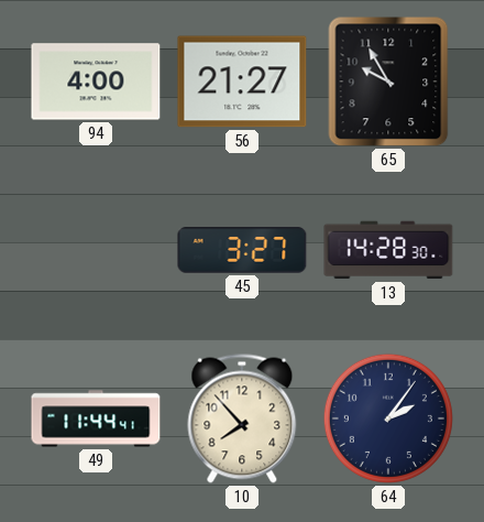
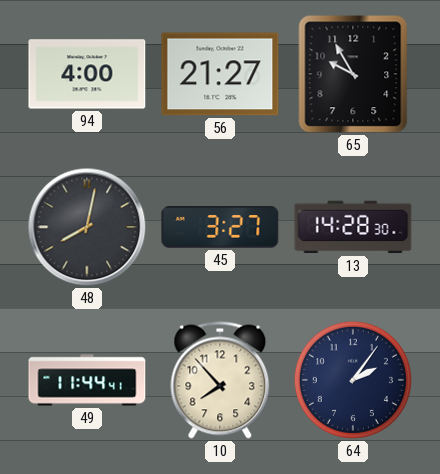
48: none -> 8:02
